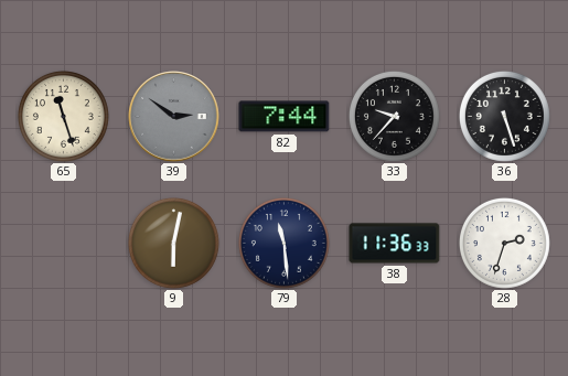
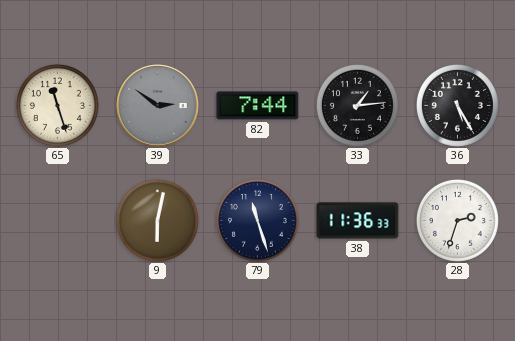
33: 9:37 -> 1:14
36: 5:27 -> 5:25
79: 11:29 -> 11:27
